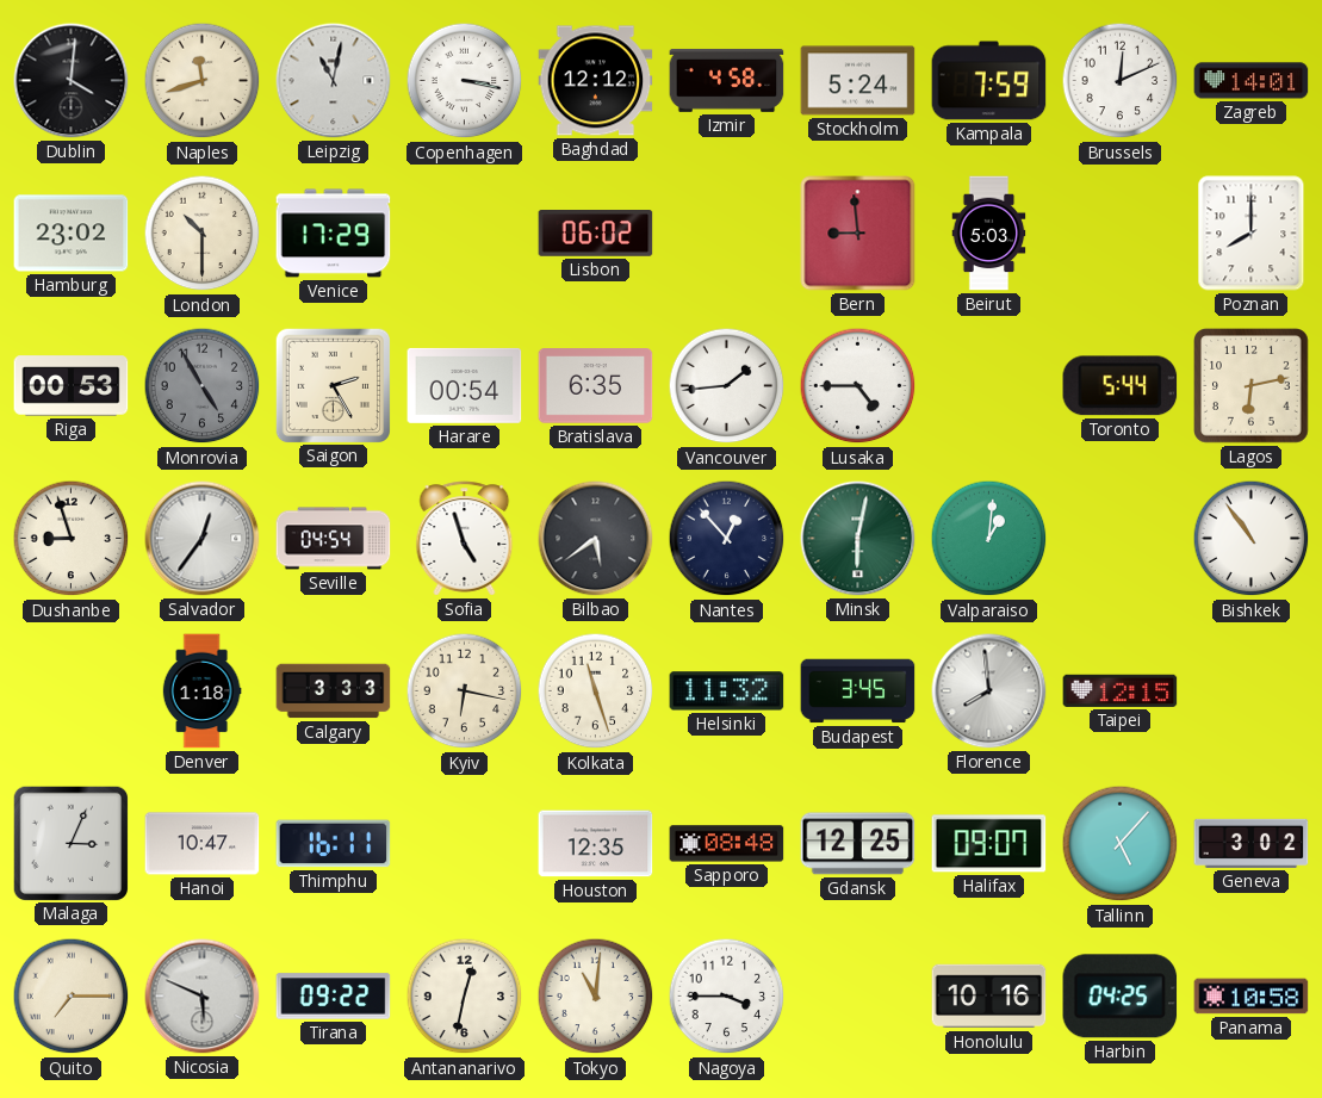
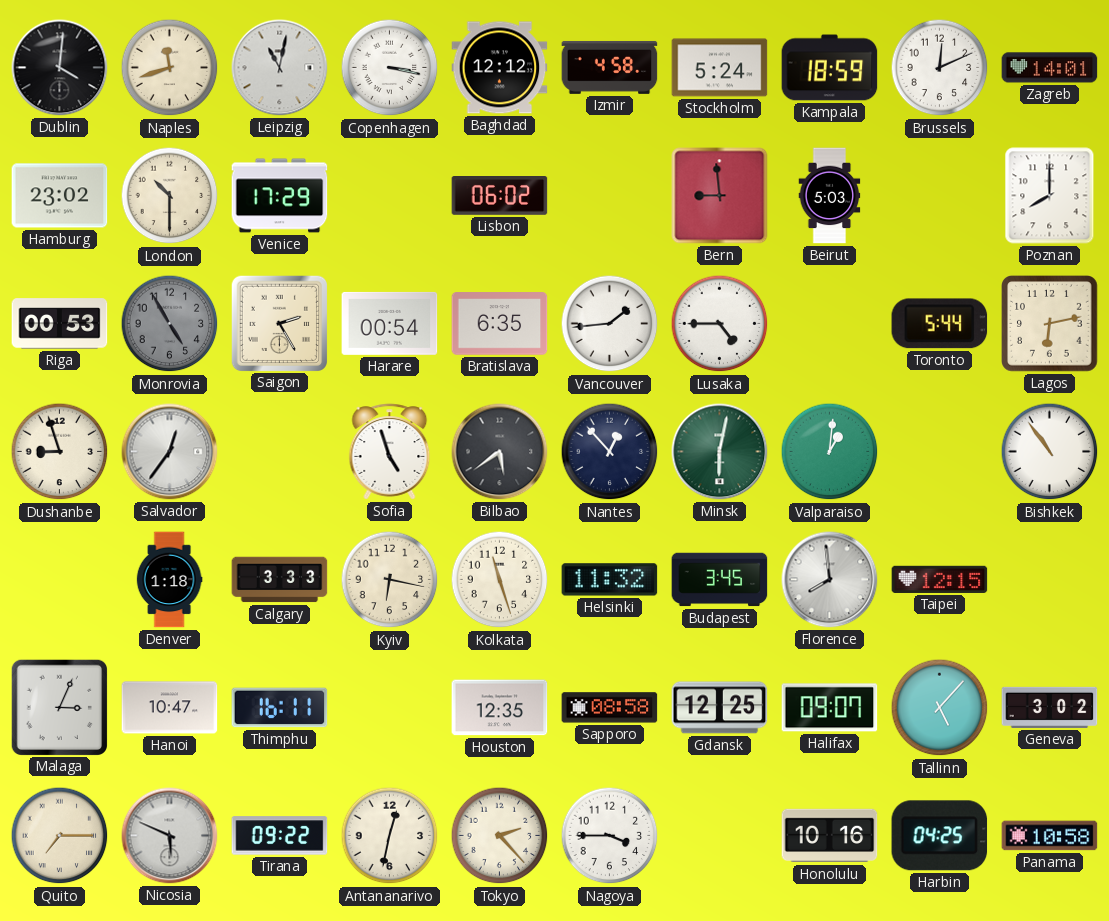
Kampala: 7:59 -> 18:59
Seville: 04:54 -> none
Sapporo: 08:48 -> 08:58
Tokyo: 11:01 -> 2:23
